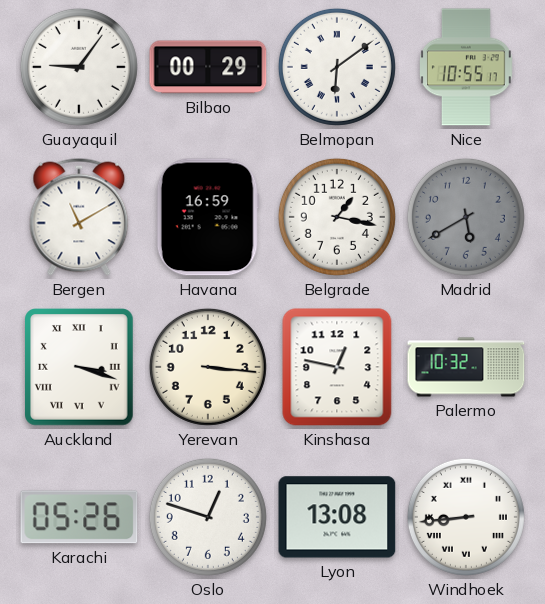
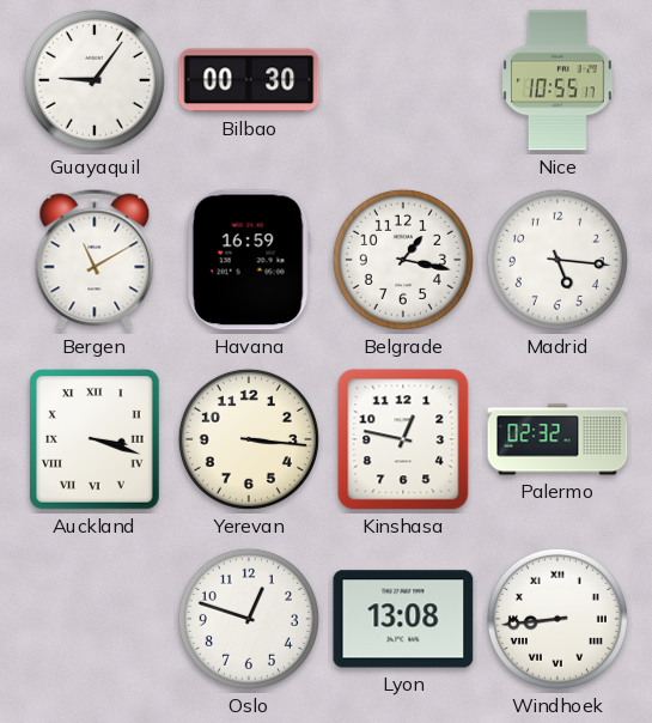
Bilbao: 00:29 -> 00:30
Belmopan: 6:09 -> none
Madrid: 5:40 -> 5:16
Madrid dial: grey -> white
Palermo: 10:32 -> 02:32
Karachi: 05:26 -> none
